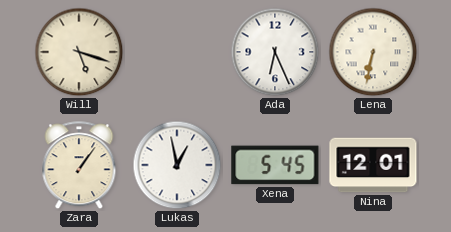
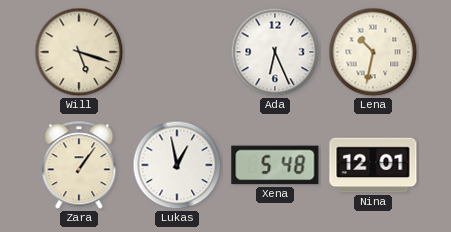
Lena: 6:32 -> 10:32
Xena: 5:45 -> 5:48
